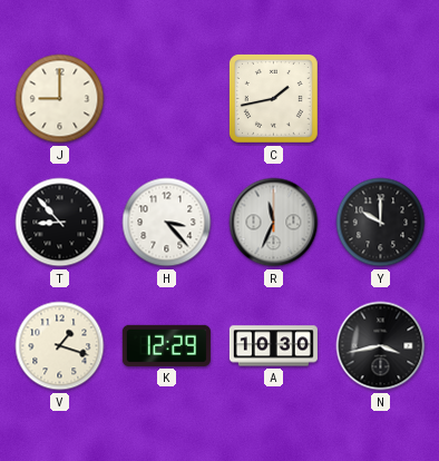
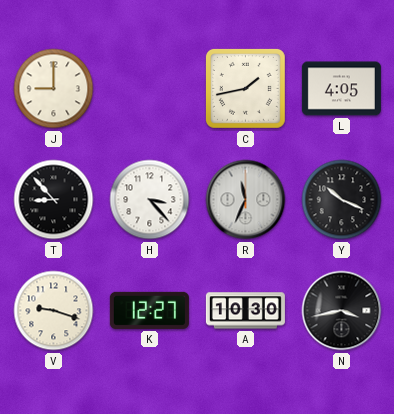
L: none -> 4:05
Y: 10:00 -> 10:19
V: 1:18 -> 9:18
K: 12:29 -> 12:27
